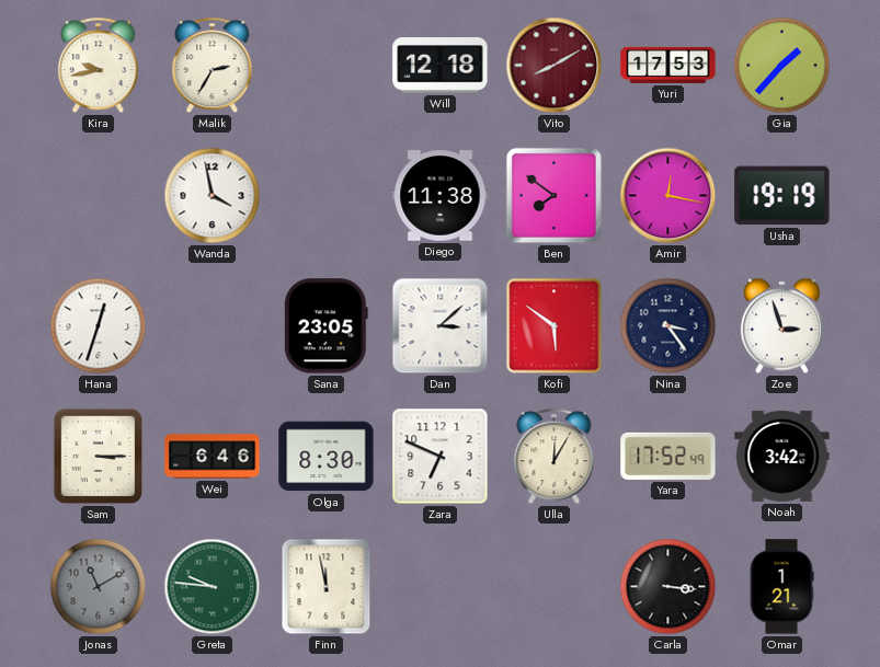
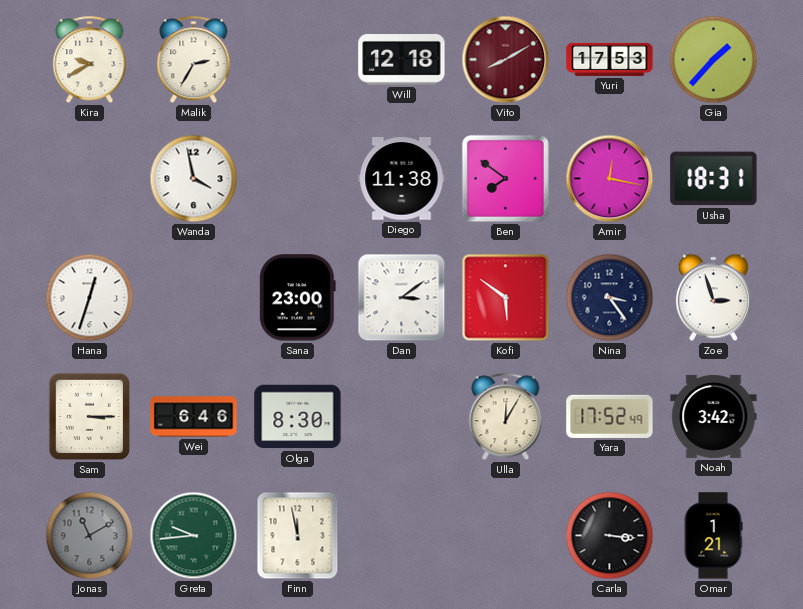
Kira: 9:43 -> 9:40
Usha: 19:19 -> 18:31
Sana: 23:05 -> 23:00
Dan: 3:08 -> 3:09
Zara: 6:49 -> none
Greta: 9:46 -> 9:44
